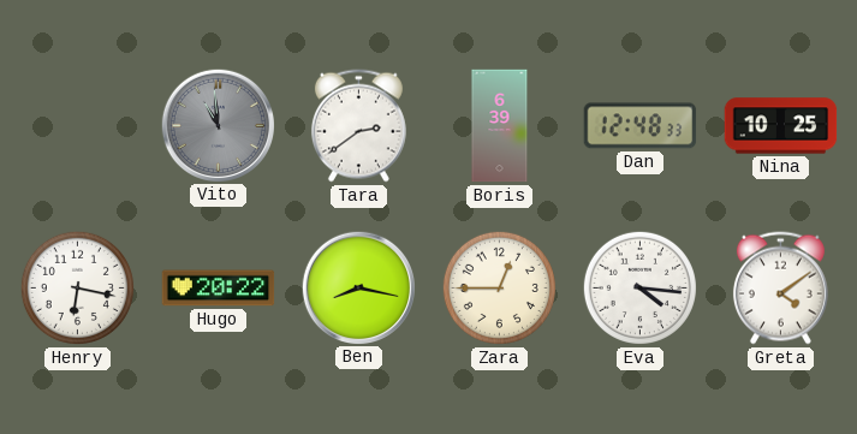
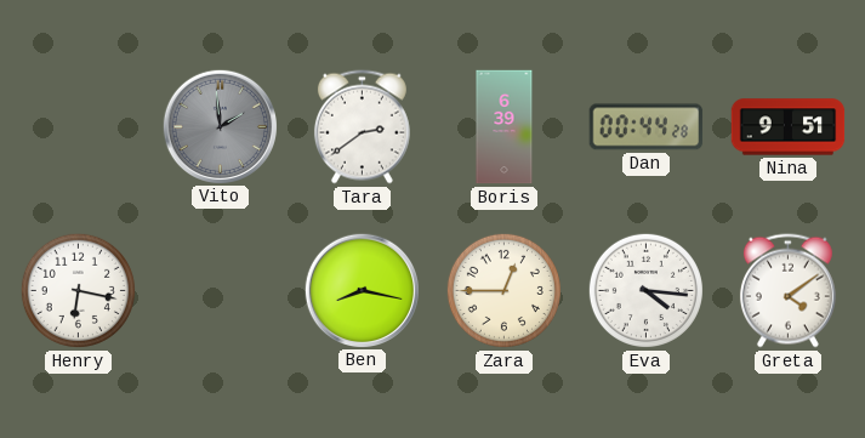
Vito: 10:59 -> 1:59
Dan: 12:48 -> 00:44
Nina: 10:25 -> 9:51
Hugo: 20:22 -> none
